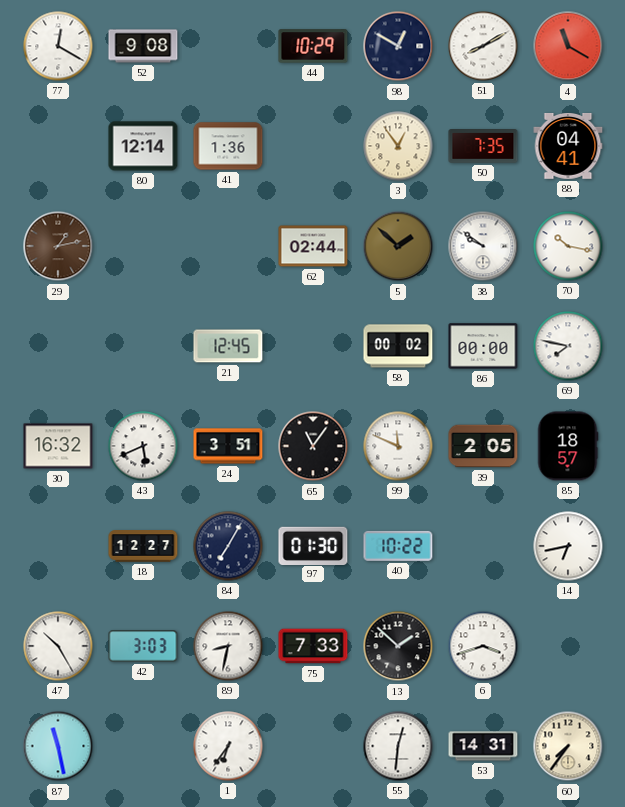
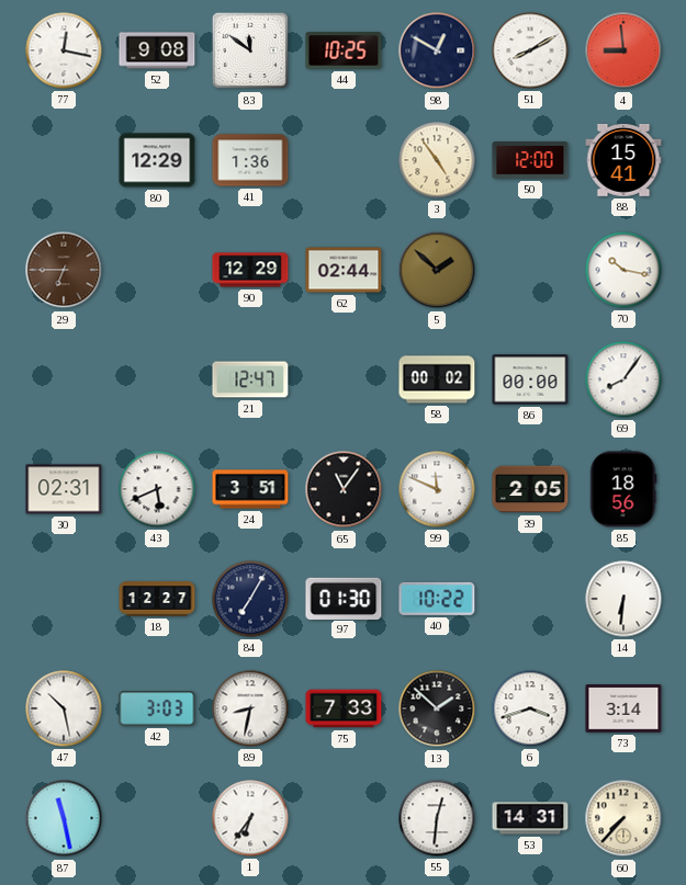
77: 12:20 -> 12:17
83: none -> 11:51
44: 10:29 -> 10:25
4: 11:20 -> 8:59
80: 12:14 -> 12:29
3: 12:54 -> 4:54
50: 7:35 -> 12:00
88: 04:41 -> 15:41
29: 1:13 -> 6:45
90: none -> 12:29
38: 9:51 -> none
21: 12:45 -> 12:47
69: 7:47 -> 8:06
30: 16:32 -> 02:31
85: 18:57 -> 18:56
14: 6:43 -> 6:31
47: 10:25 -> 10:28
73: none -> 3:14
60: 7:36 -> 7:37
